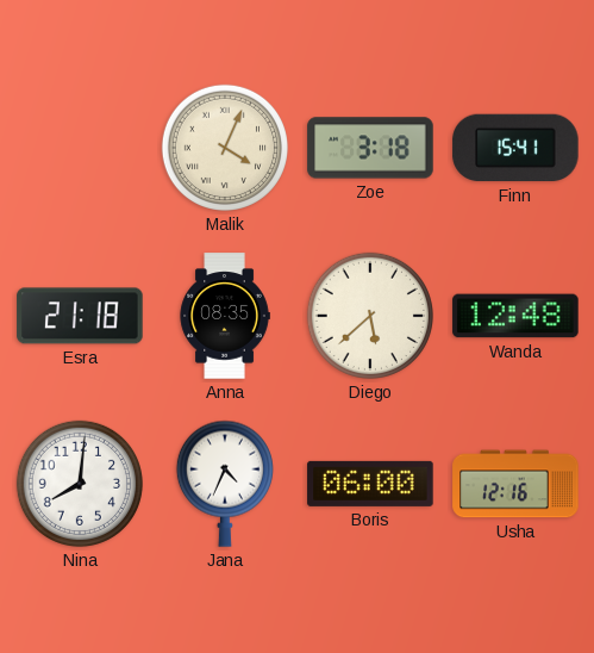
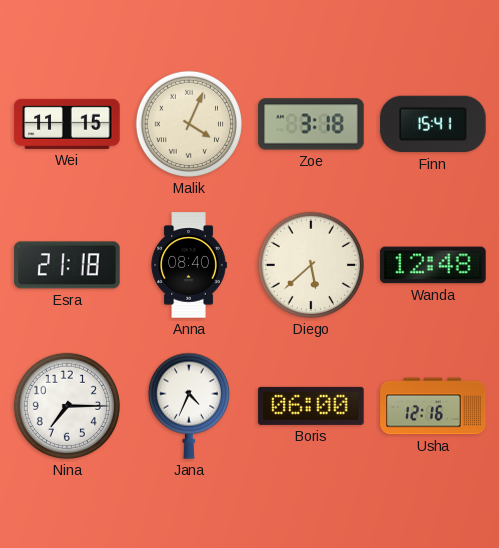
Wei: none -> 11:15
Anna: 08:35 -> 08:40
Nina: 8:01 -> 7:15
